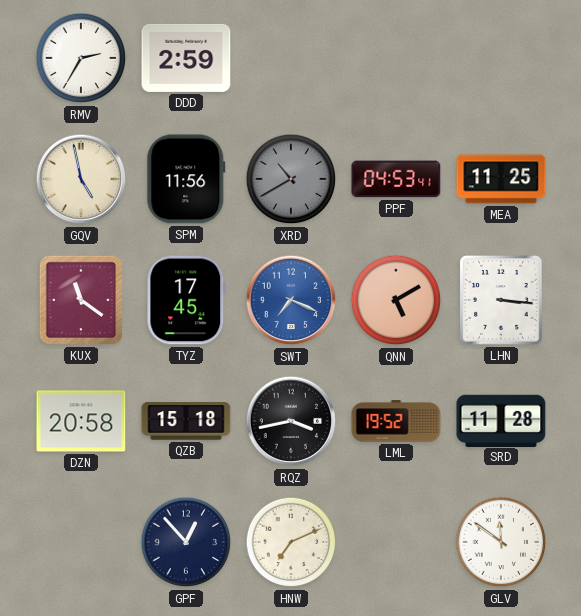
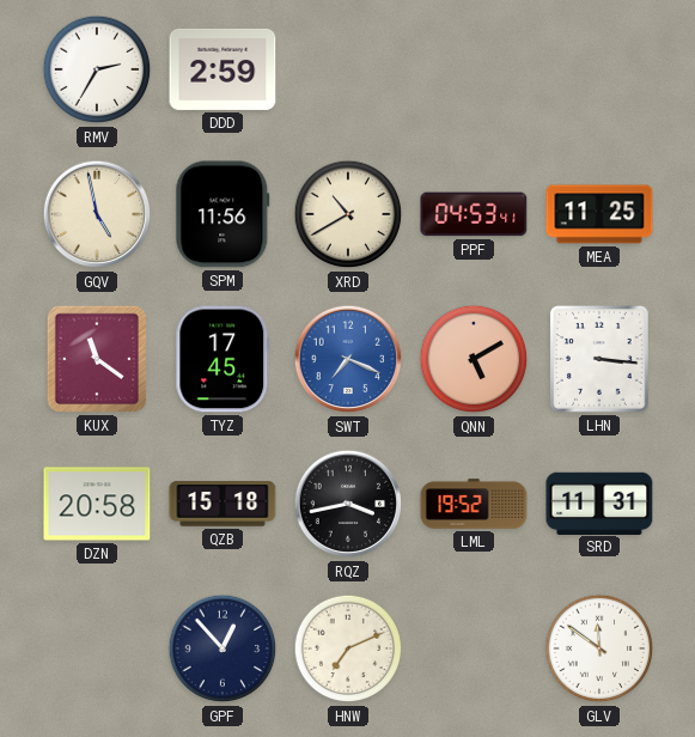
XRD dial: grey -> cream
SRD: 11:28 -> 11:31
